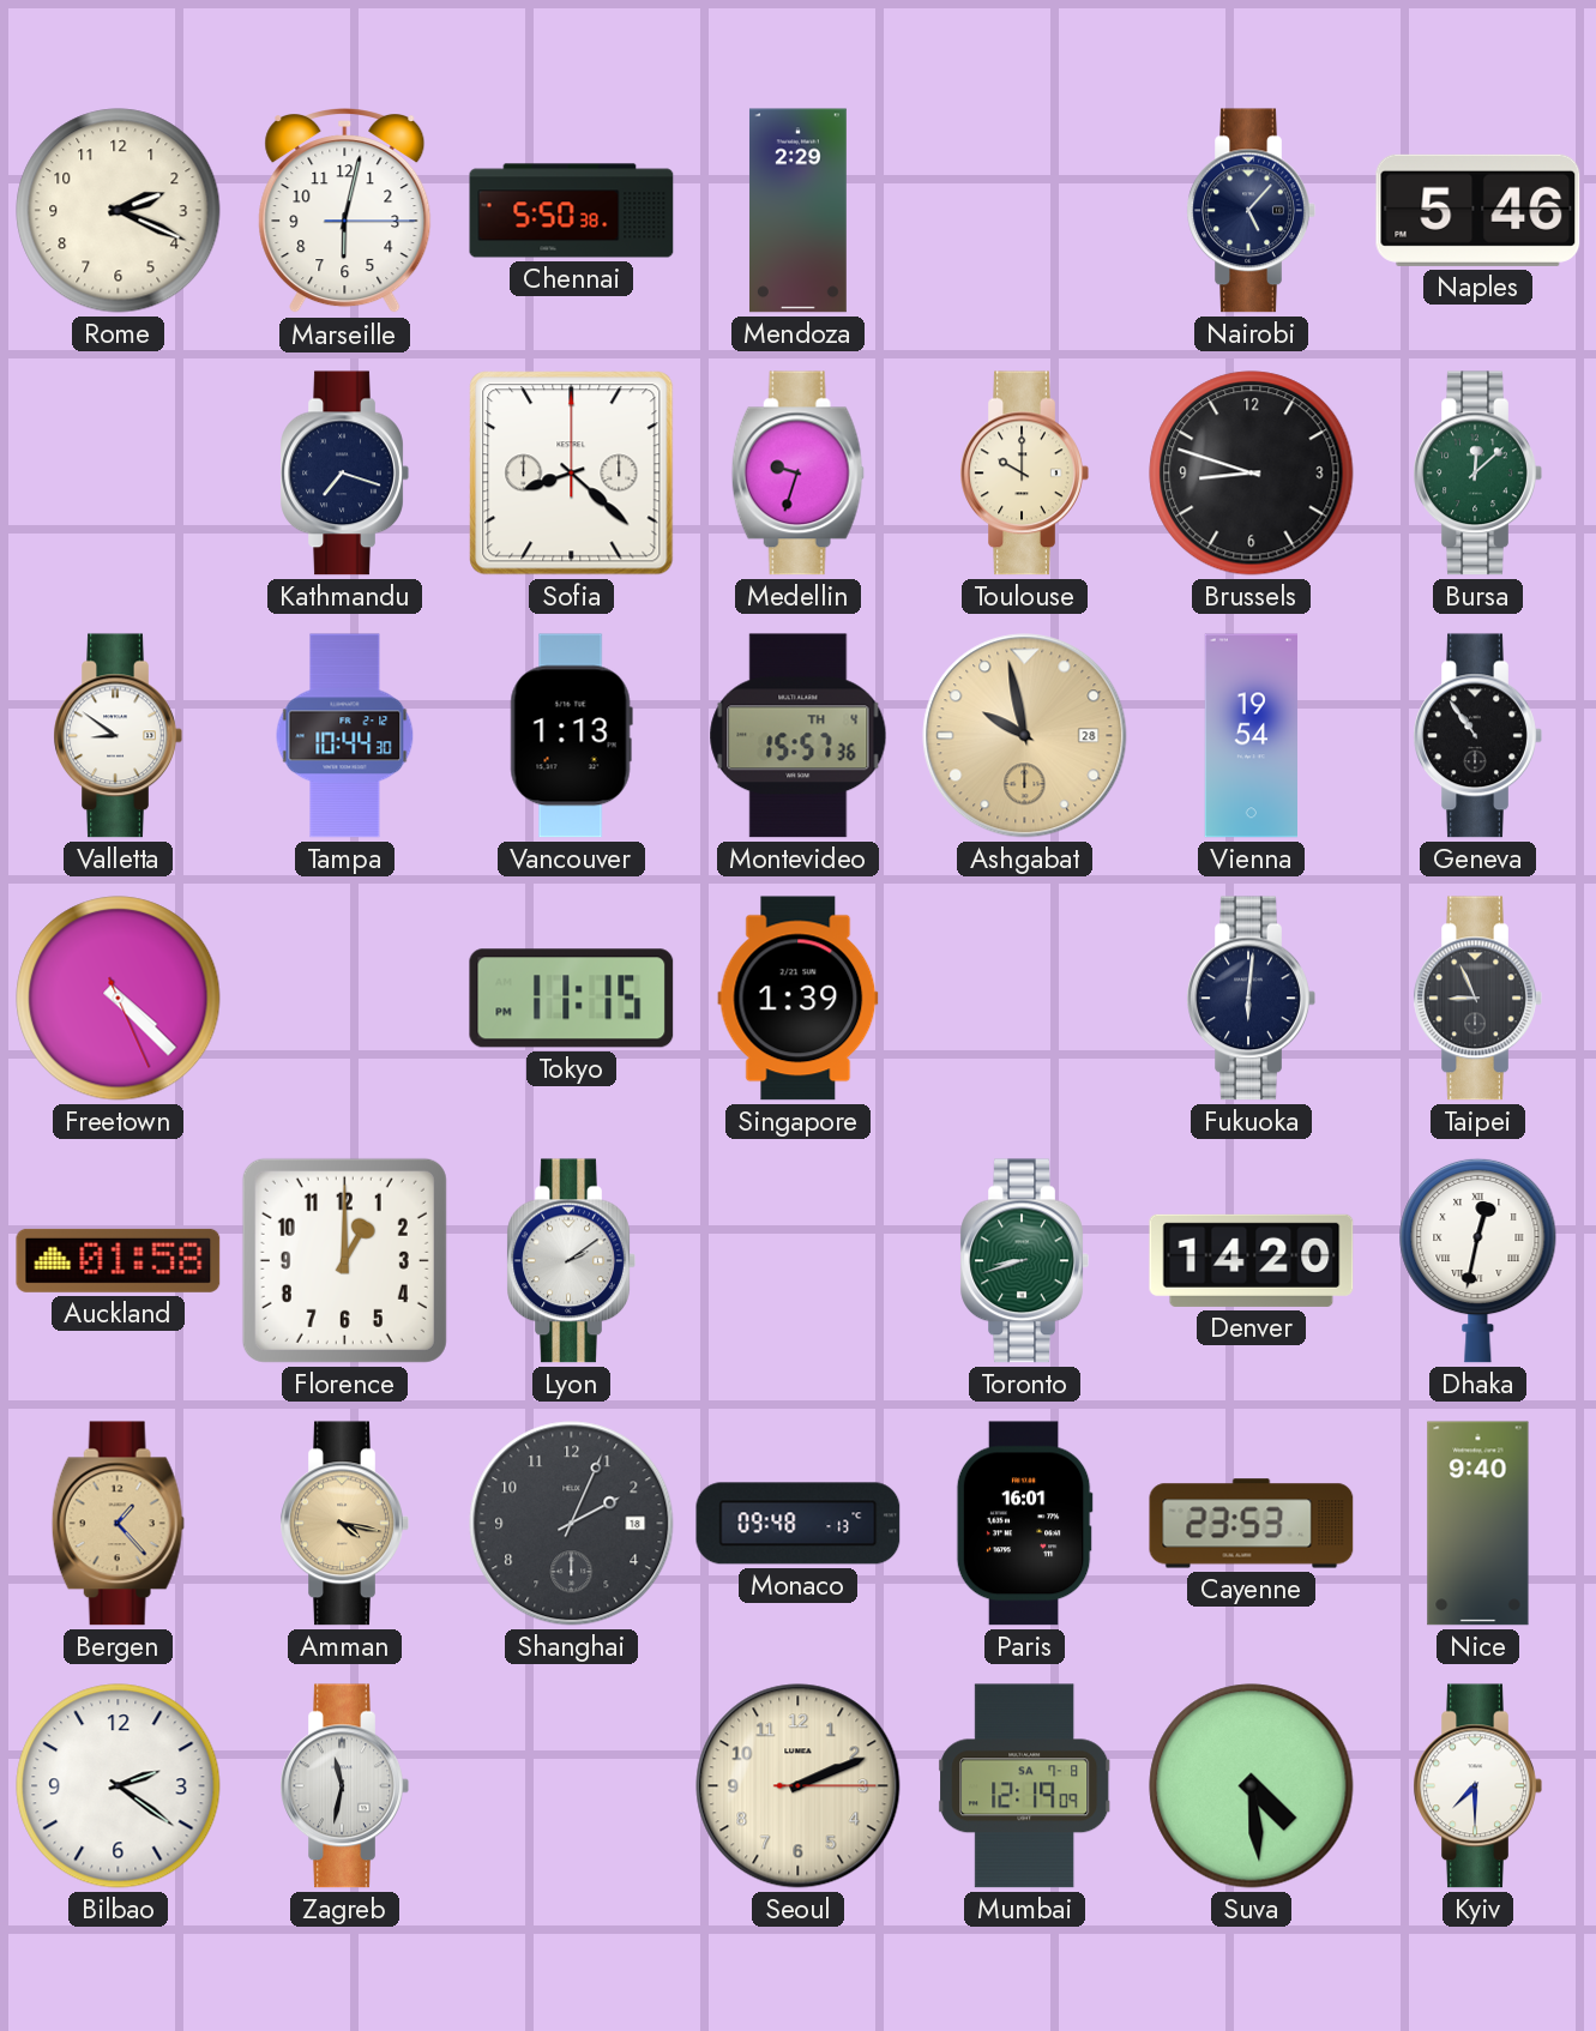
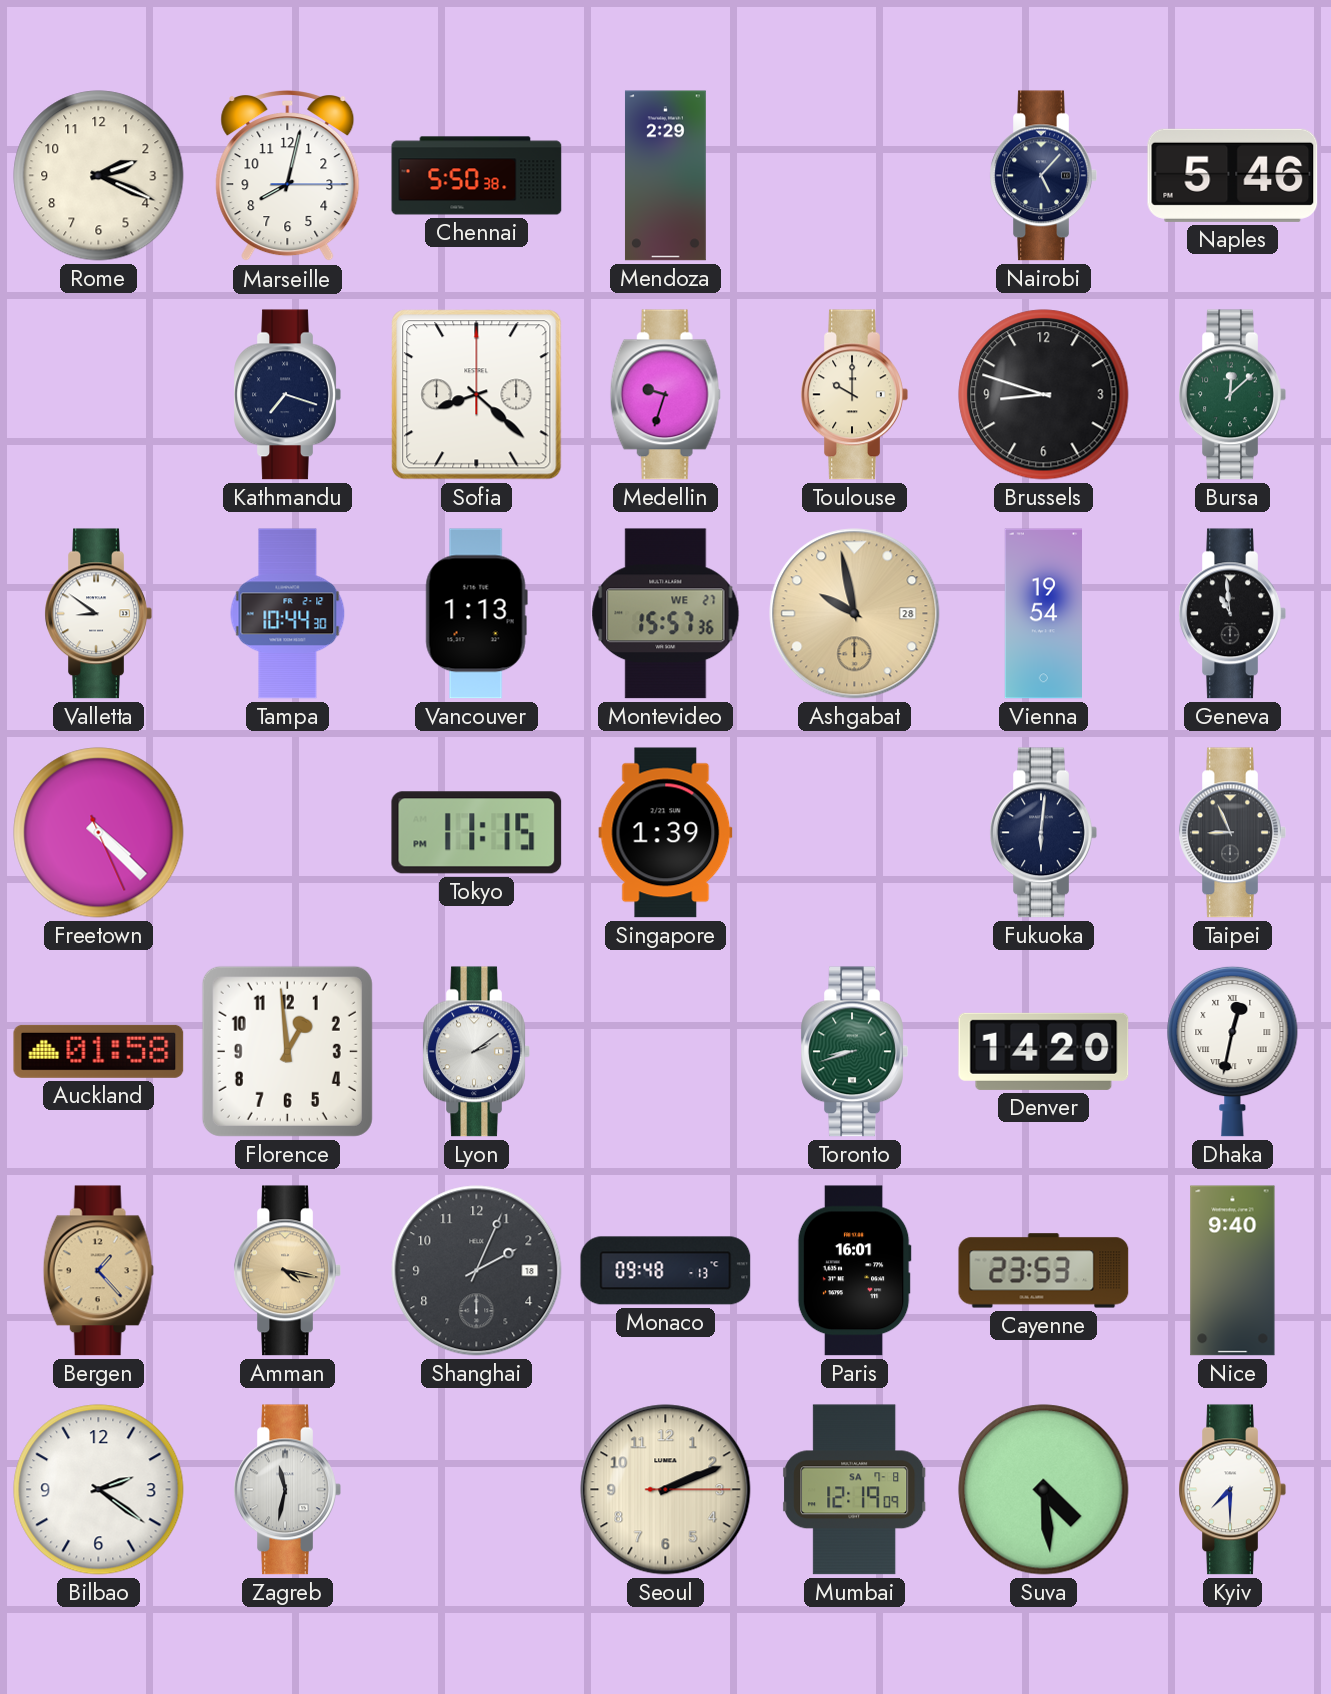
Marseille: 6:02 -> 8:02
Montevideo date: TH 4 -> WE 27
Geneva: 10:54 -> 10:59
Florence: 1:00 -> 12:59
